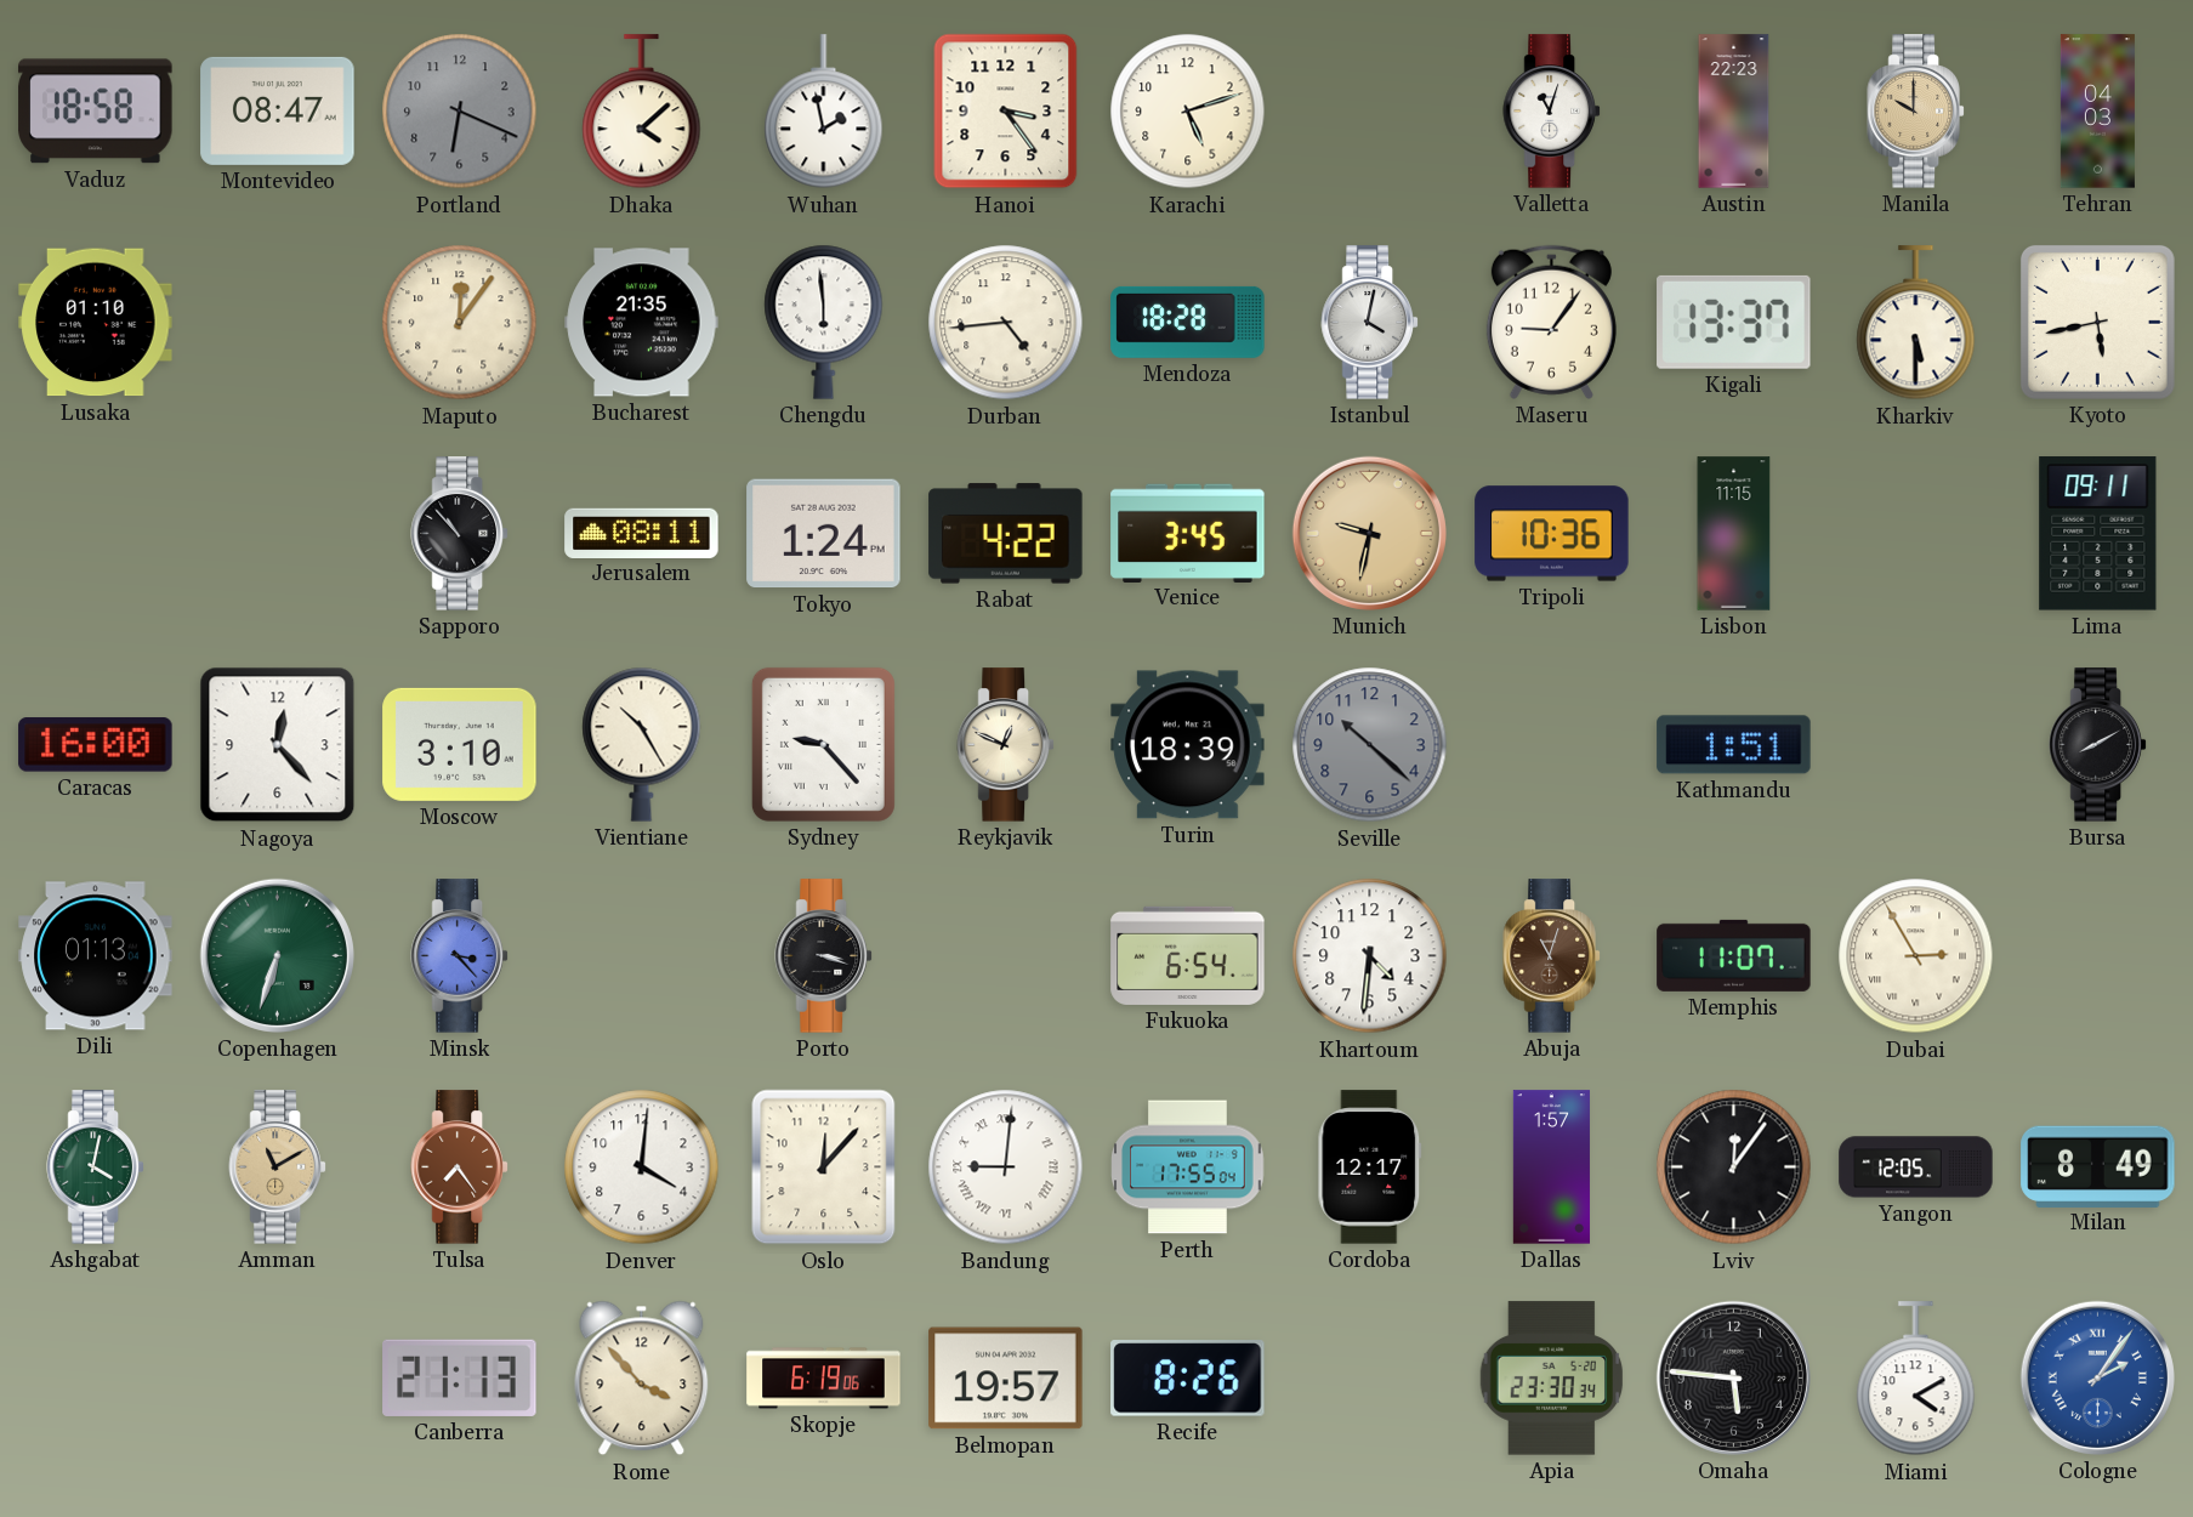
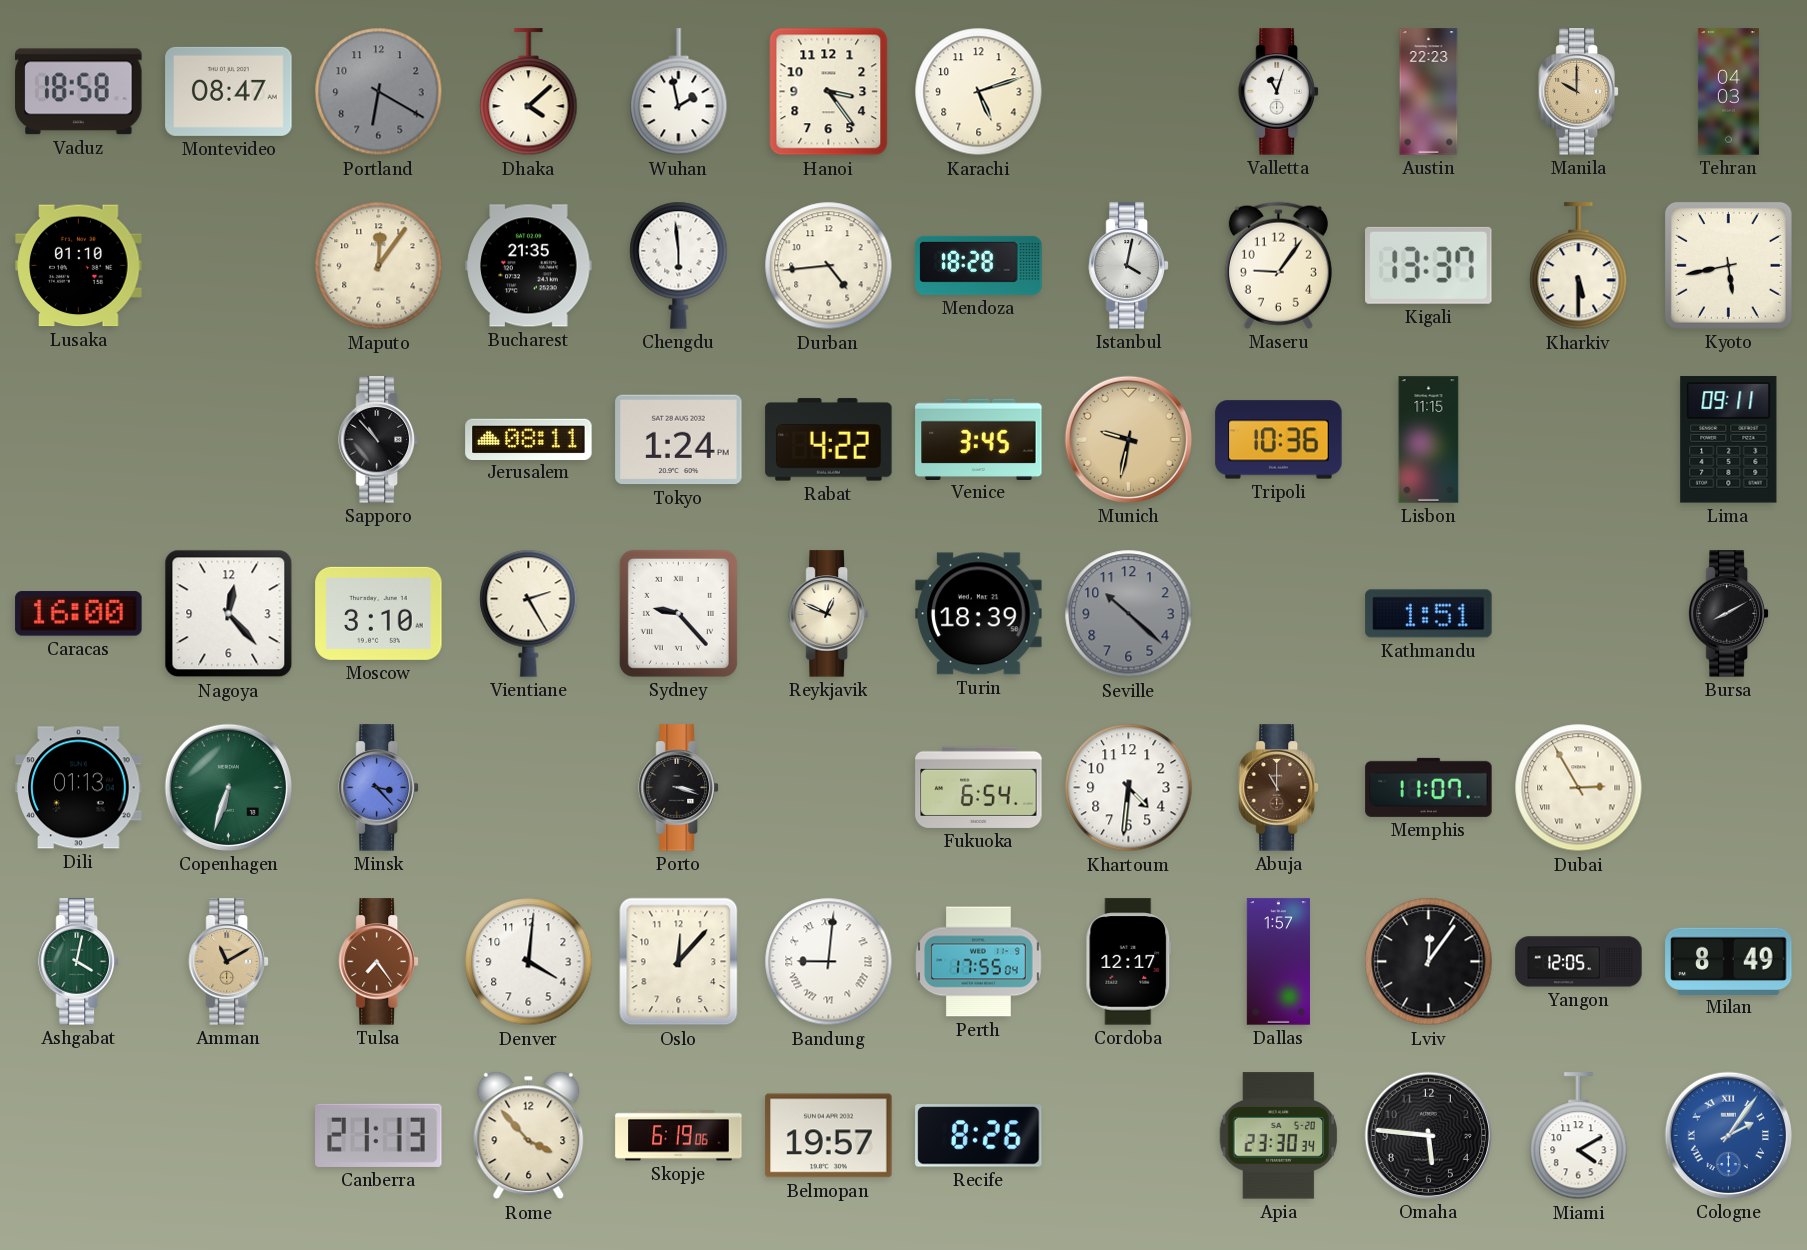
Portland: 6:19 -> 6:20
Vientiane: 10:25 -> 2:25
Abuja: 11:03 -> 11:00
